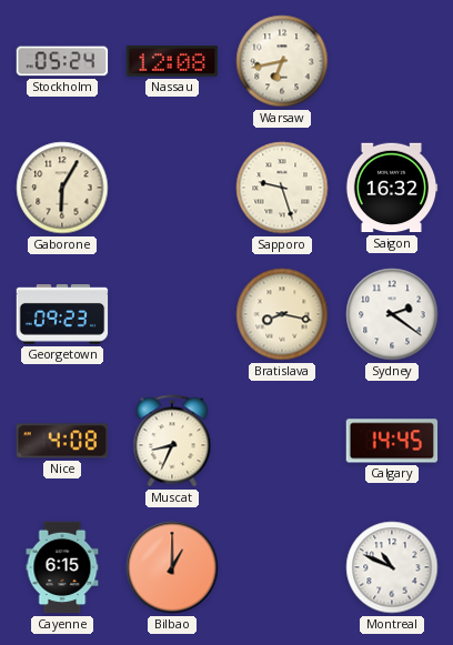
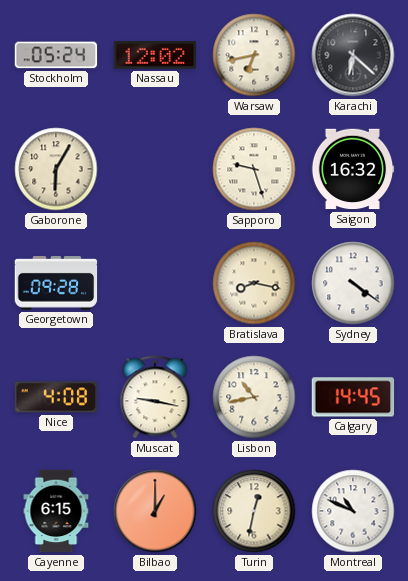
Nassau: 12:08 -> 12:02
Karachi: none -> 6:22
Georgetown: 09:23 -> 09:28
Sydney: 2:21 -> 4:21
Muscat: 8:34 -> 9:17
Lisbon: none -> 10:43
Turin: none -> 12:32
